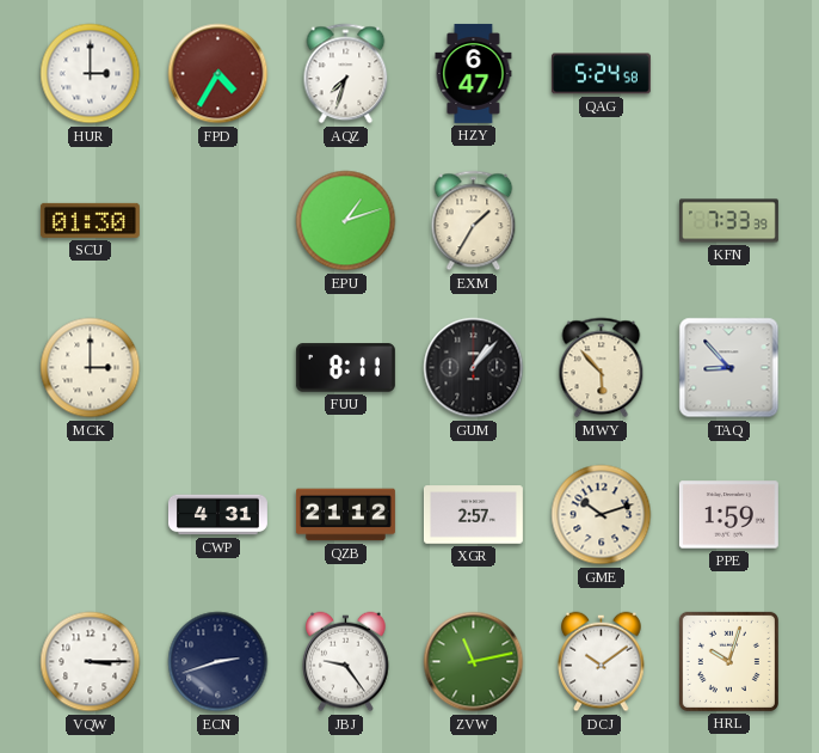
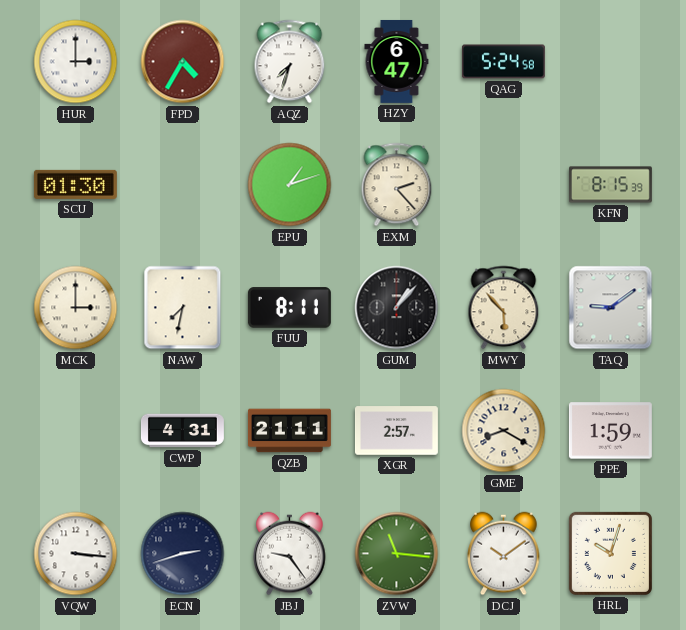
EXM: 1:35 -> 2:23
KFN: 7:33 -> 8:15
NAW: none -> 7:32
TAQ: 8:53 -> 9:09
QZB: 21:12 -> 21:11
GME: 10:12 -> 8:20
VQW: 3:15 -> 3:16
ZVW: 11:13 -> 11:16
